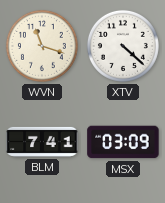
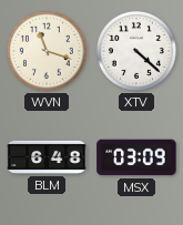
BLM: 7:41 -> 6:48
